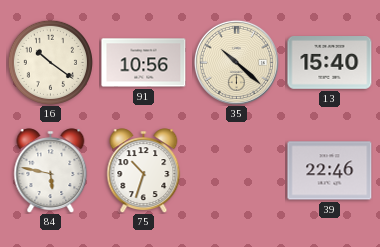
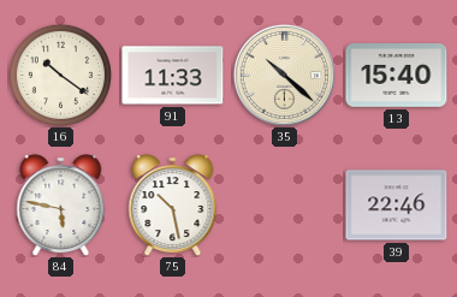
91: 10:56 -> 11:33
75: 10:33 -> 10:28
